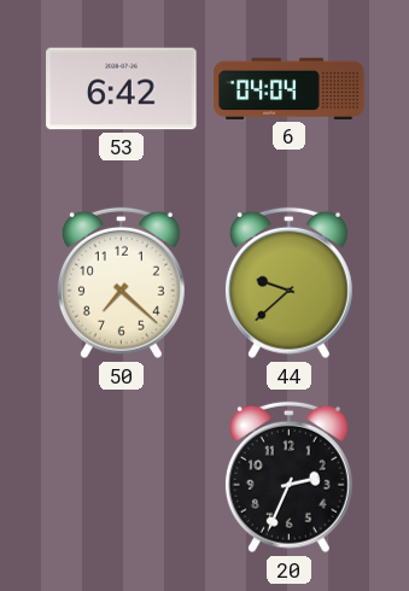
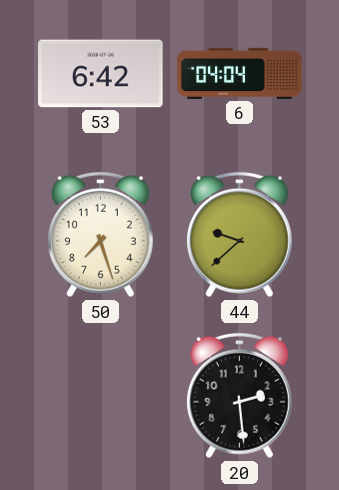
50: 7:22 -> 7:27
20: 2:34 -> 2:29
